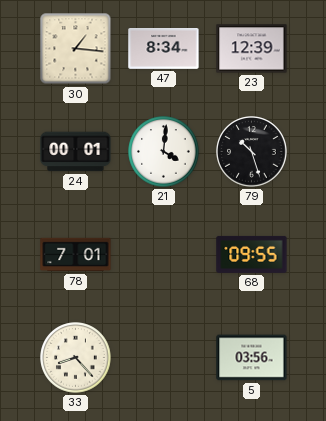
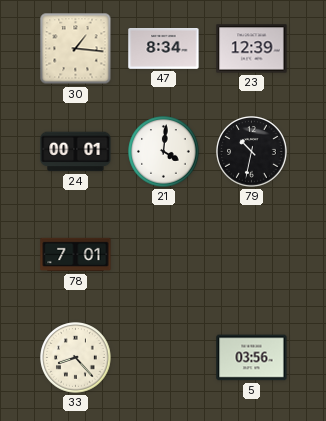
79: 10:27 -> 10:32
68: 09:55 -> none
